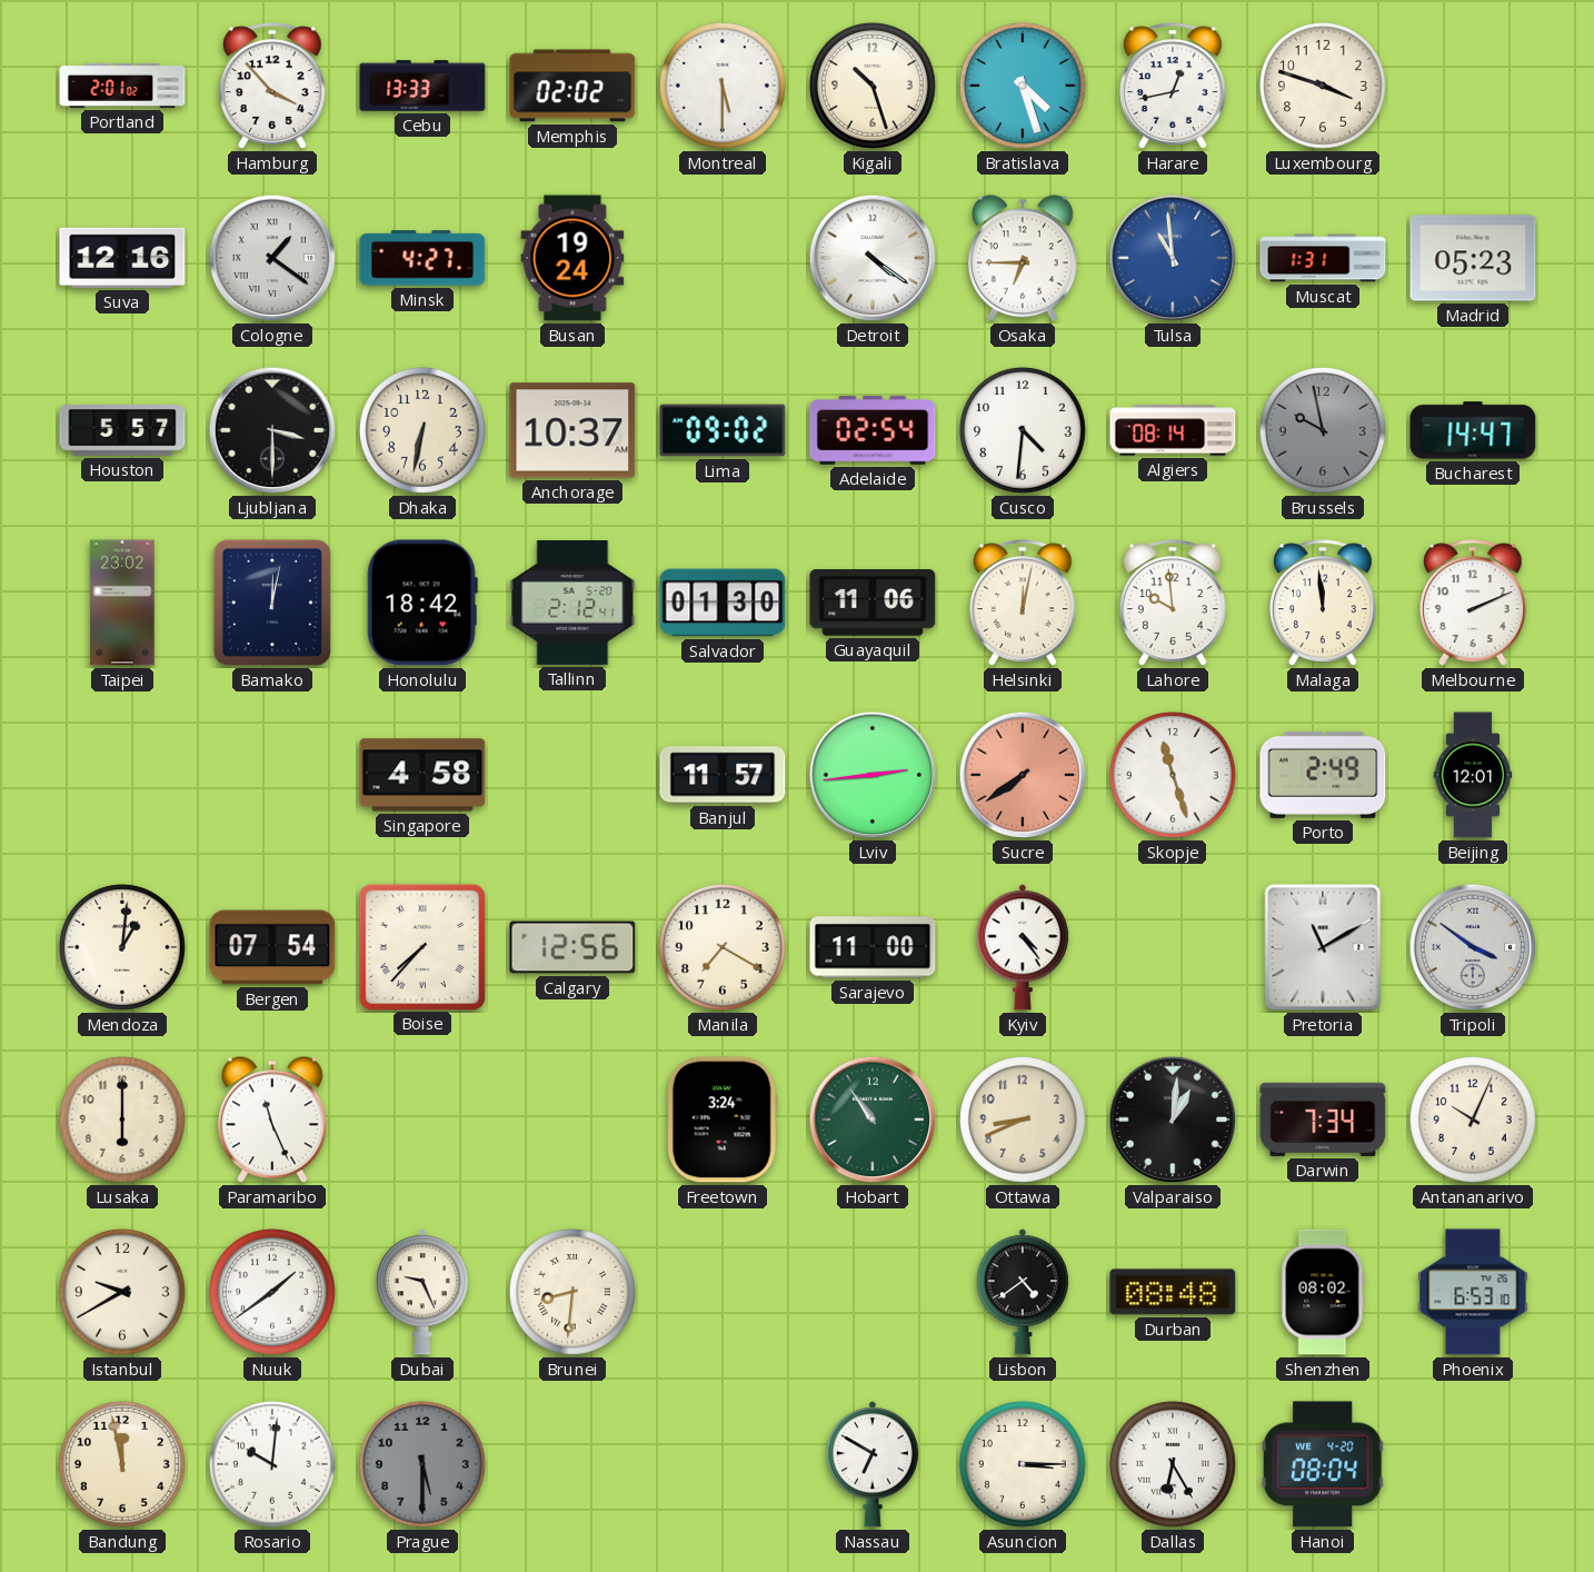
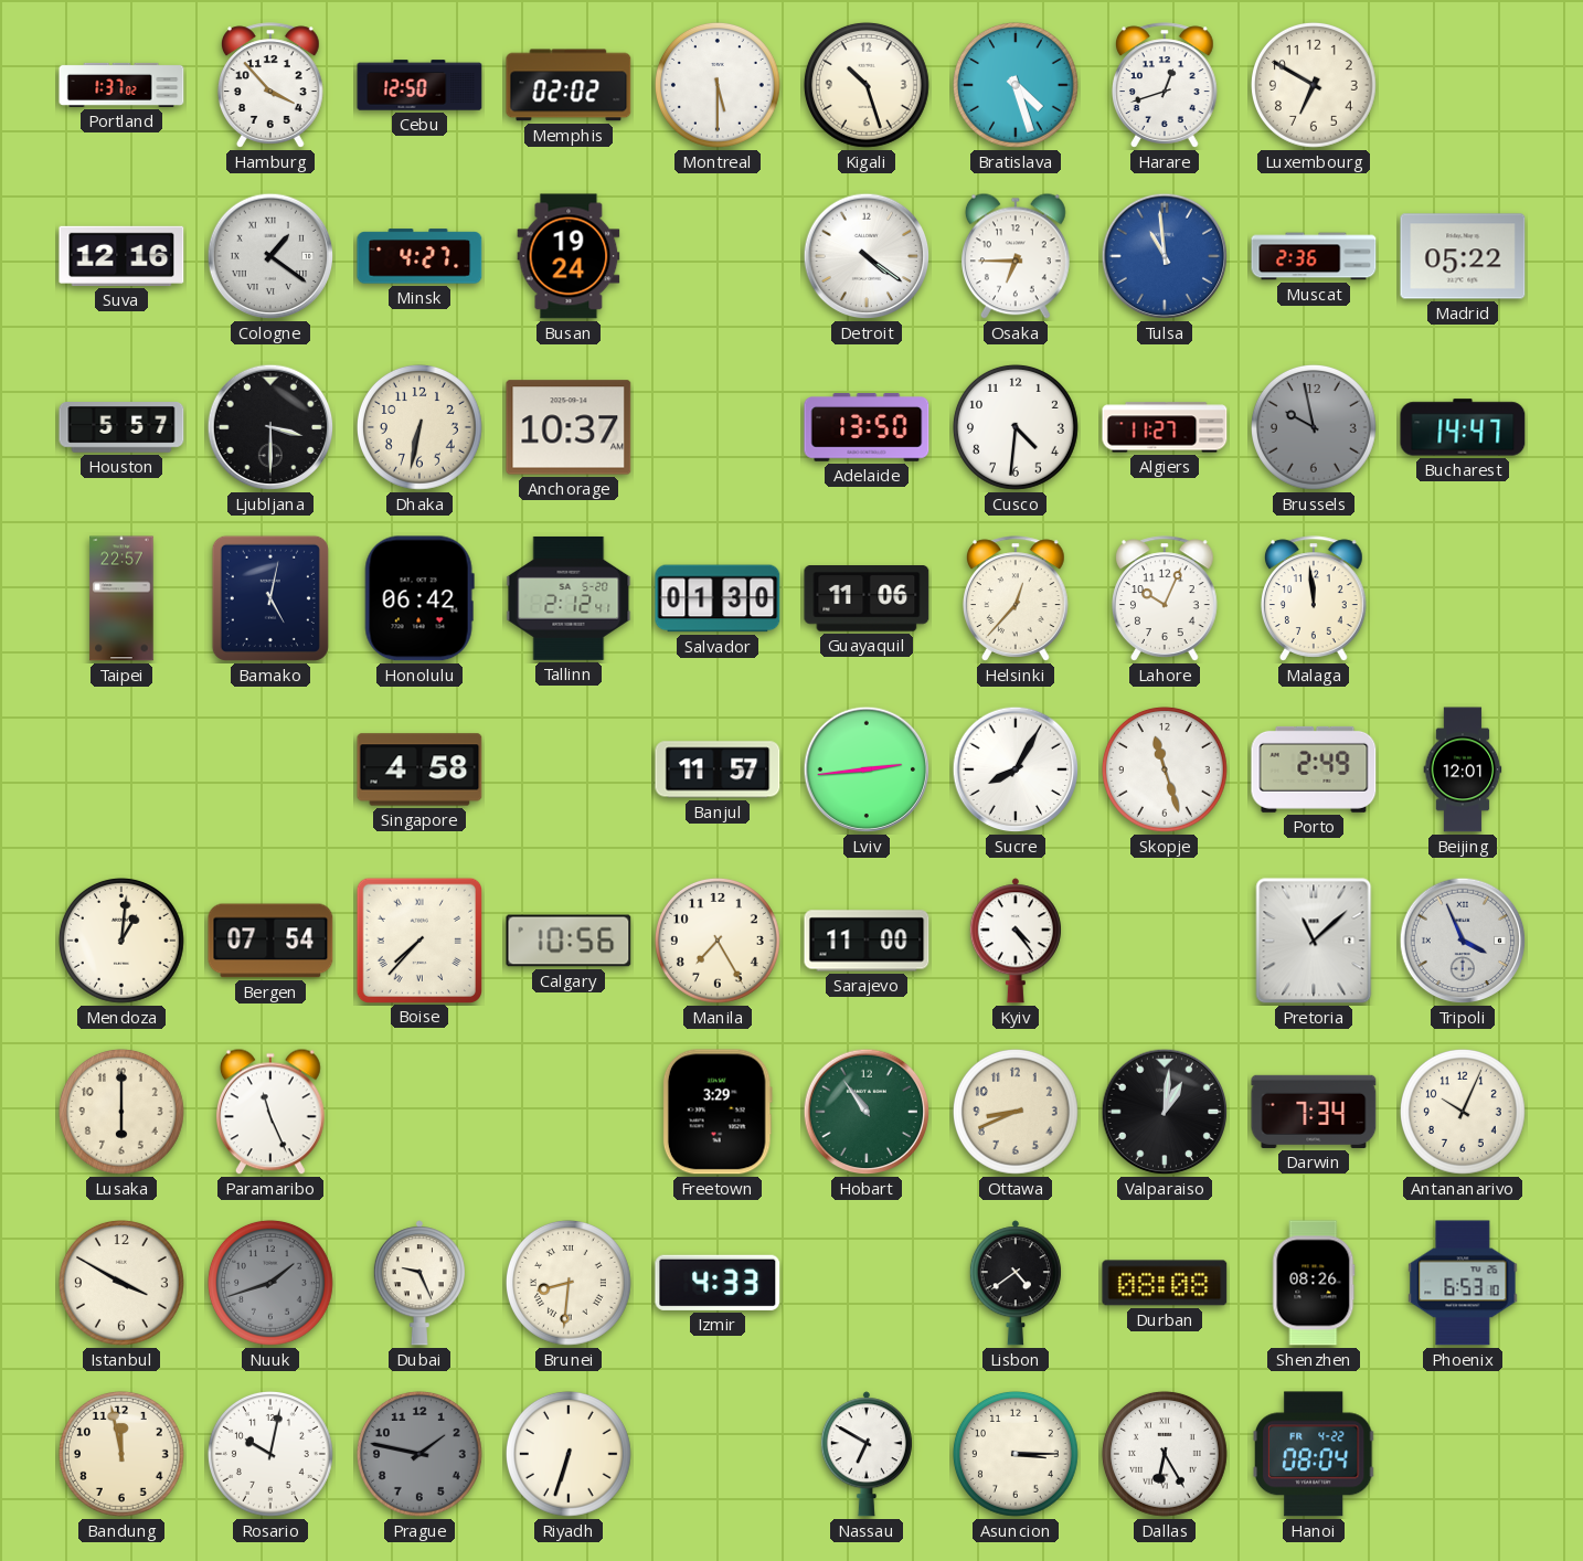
Portland: 2:01 -> 1:37
Cebu: 13:33 -> 12:50
Harare: 12:43 -> 12:42
Luxembourg: 3:48 -> 6:50
Muscat: 1:31 -> 2:36
Madrid: 05:23 -> 05:22
Lima: 09:02 -> none
Adelaide: 02:54 -> 13:50
Algiers: 08:14 -> 11:27
Taipei: 23:02 -> 22:57
Bamako: 12:02 -> 5:02
Honolulu: 18:42 -> 06:42
Helsinki: 12:02 -> 12:37
Lahore: 9:59 -> 10:04
Melbourne: 2:11 -> none
Sucre: 7:39 -> 8:05
Sucre dial: salmon -> white
Calgary: 12:56 -> 10:56
Manila: 7:20 -> 7:25
Pretoria: 11:10 -> 11:08
Tripoli: 3:51 -> 3:56
Freetown: 3:24 -> 3:29
Istanbul: 9:40 -> 3:50
Nuuk: 1:39 -> 1:42
Nuuk dial: white -> grey
Izmir: none -> 4:33
Durban: 08:48 -> 08:08
Shenzhen: 08:02 -> 08:26
Rosario: 10:01 -> 10:02
Prague: 5:30 -> 1:47
Riyadh: none -> 6:33
Hanoi date: WE 4-20 -> FR 4-22
